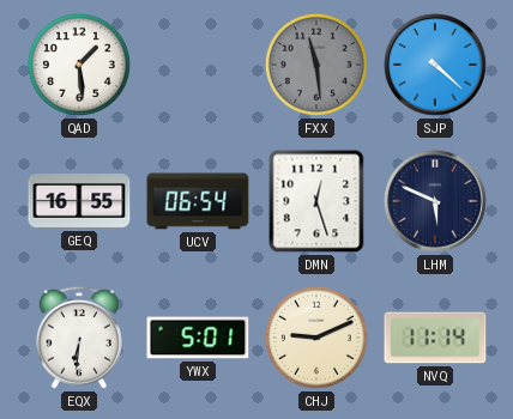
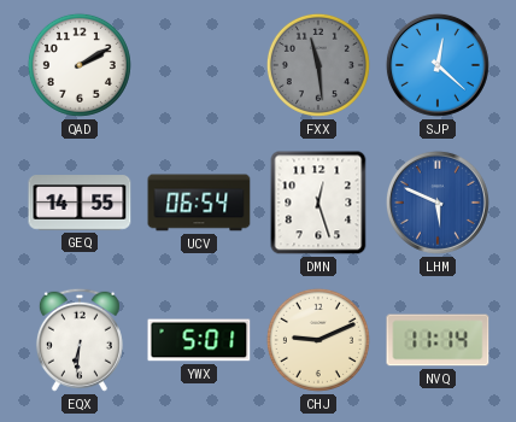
QAD: 1:29 -> 2:10
SJP: 4:22 -> 12:22
GEQ: 16:55 -> 14:55
LHM dial: navy -> blue
